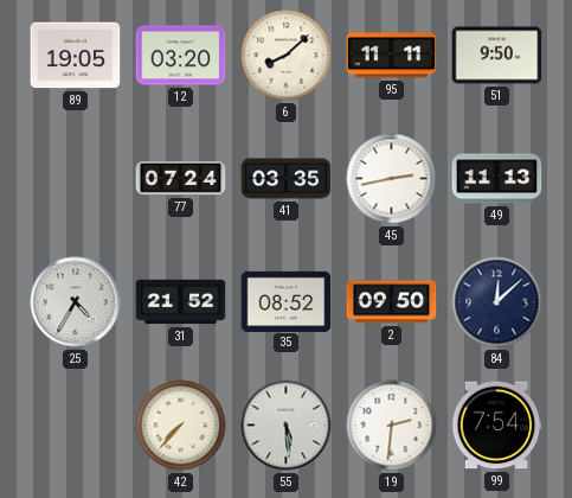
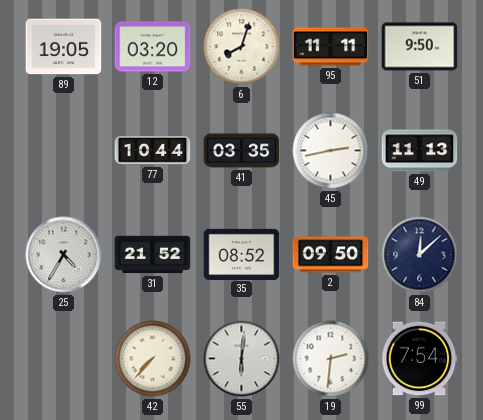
6: 8:08 -> 8:03
77: 07:24 -> 10:44
55: 5:29 -> 6:01
